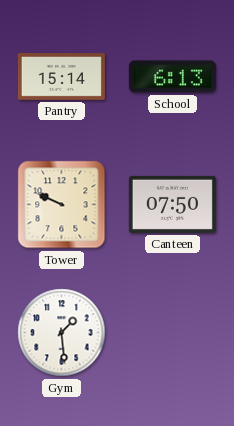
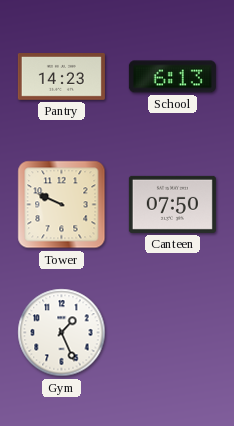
Pantry: 15:14 -> 14:23
Gym: 1:29 -> 1:26
